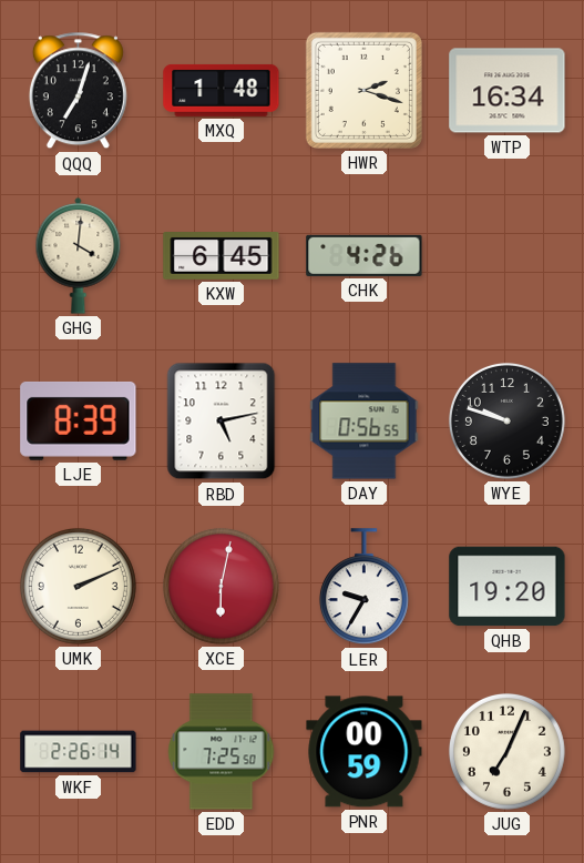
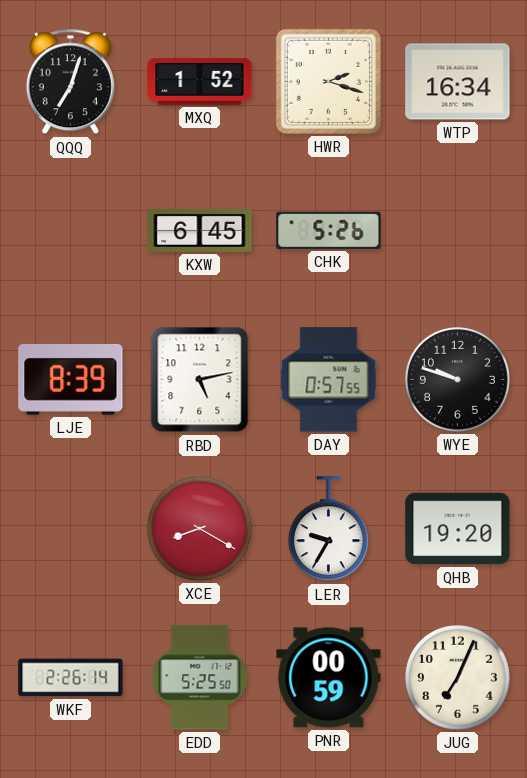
MXQ: 1:48 -> 1:52
GHG: 4:01 -> none
CHK: 4:26 -> 5:26
DAY: 0:56 -> 0:57
UMK: 2:11 -> none
XCE: 6:02 -> 8:20
EDD: 7:25 -> 5:25
